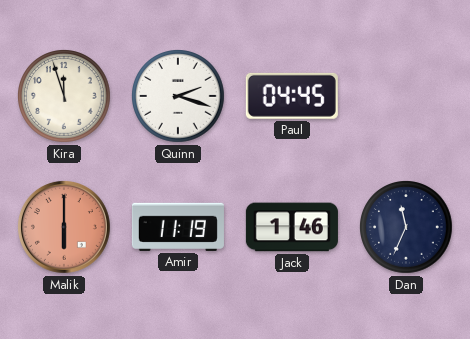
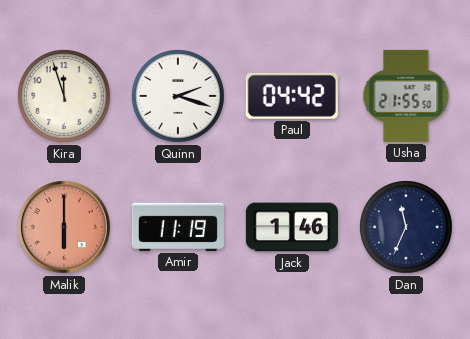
Paul: 04:45 -> 04:42
Usha: none -> 21:55
